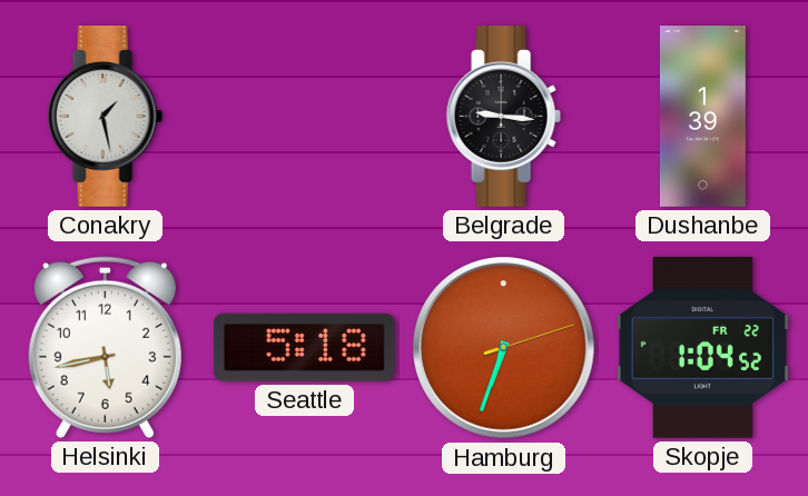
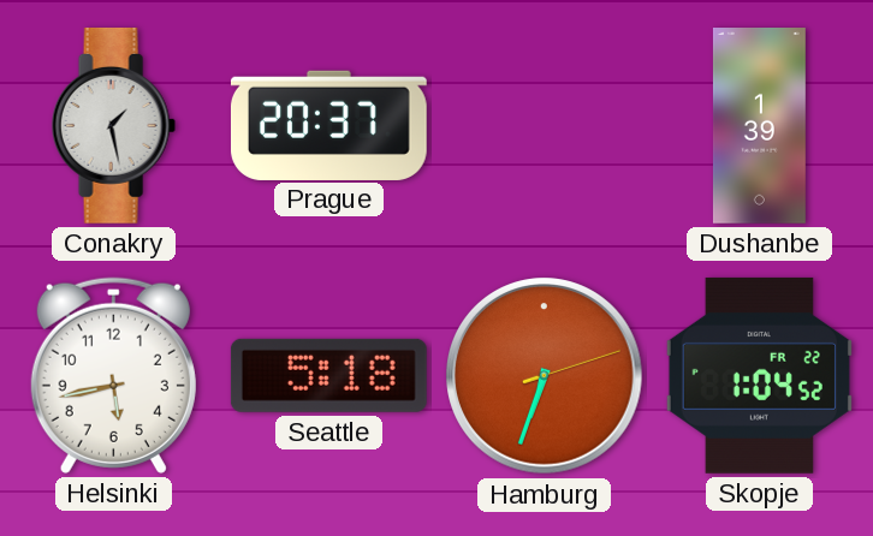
Prague: none -> 20:37
Belgrade: 9:16 -> none
